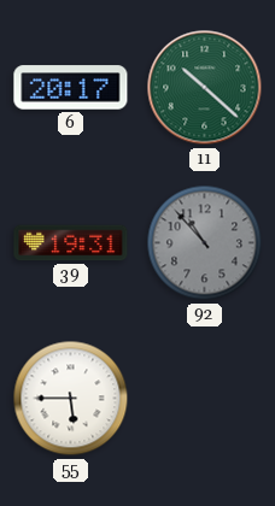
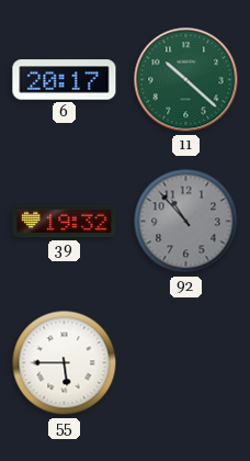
39: 19:31 -> 19:32
